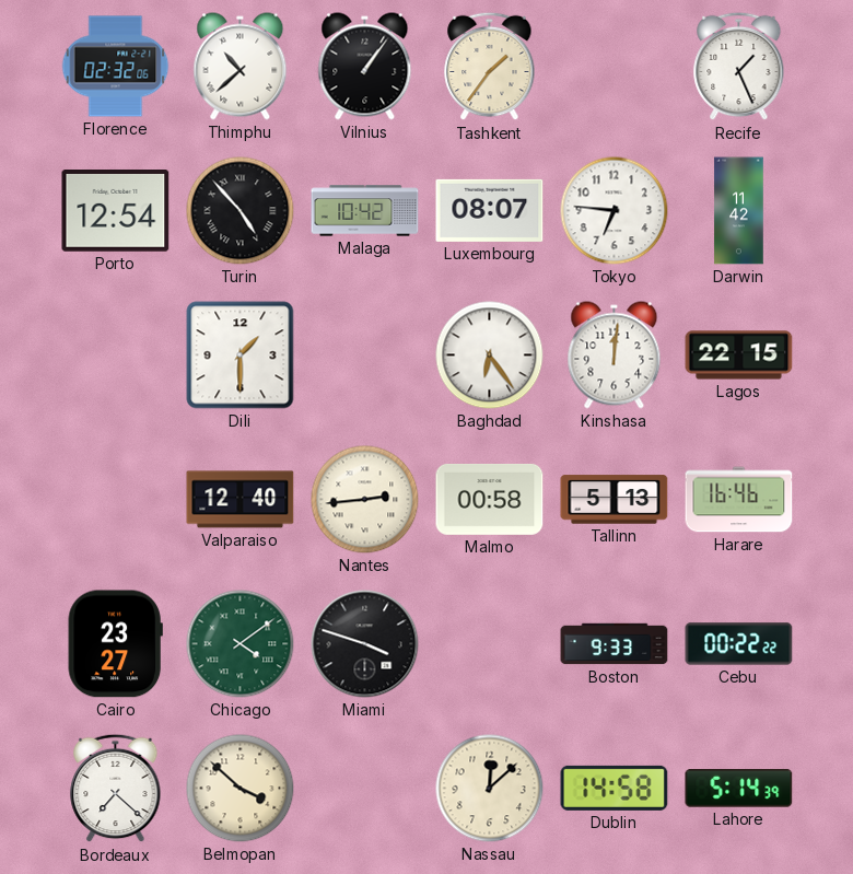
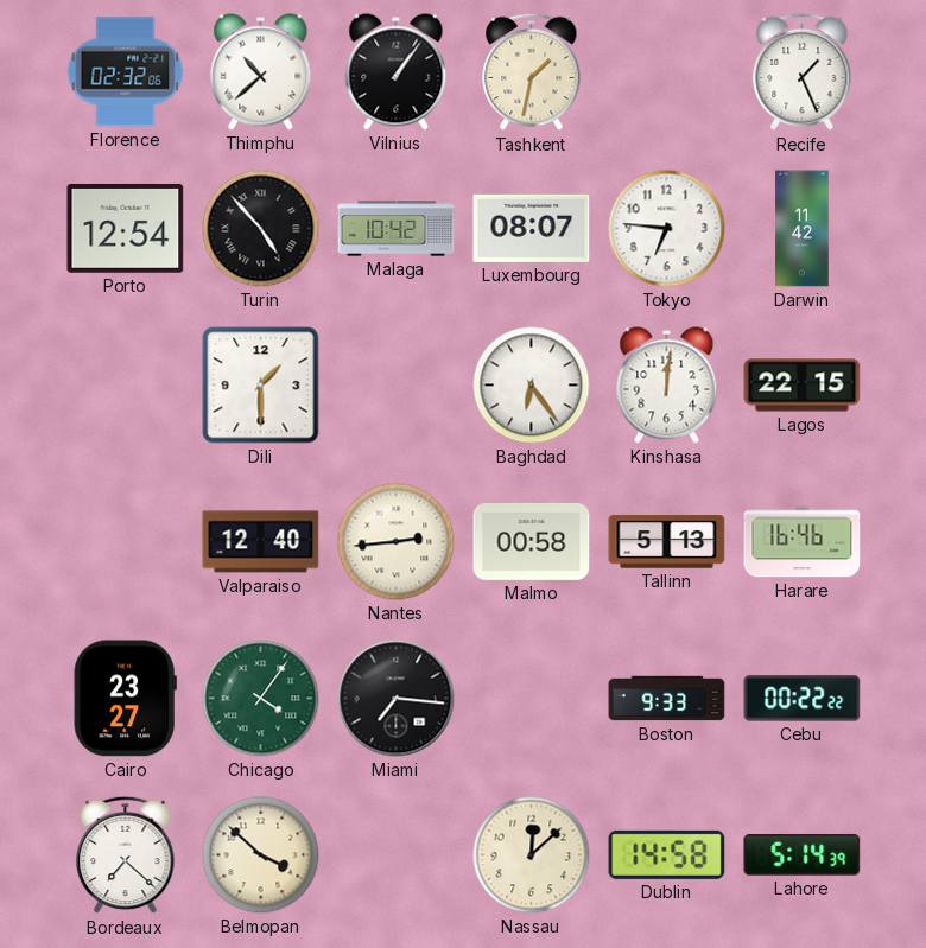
Tashkent: 1:36 -> 1:32
Chicago: 4:09 -> 4:06
Miami: 3:48 -> 7:16
